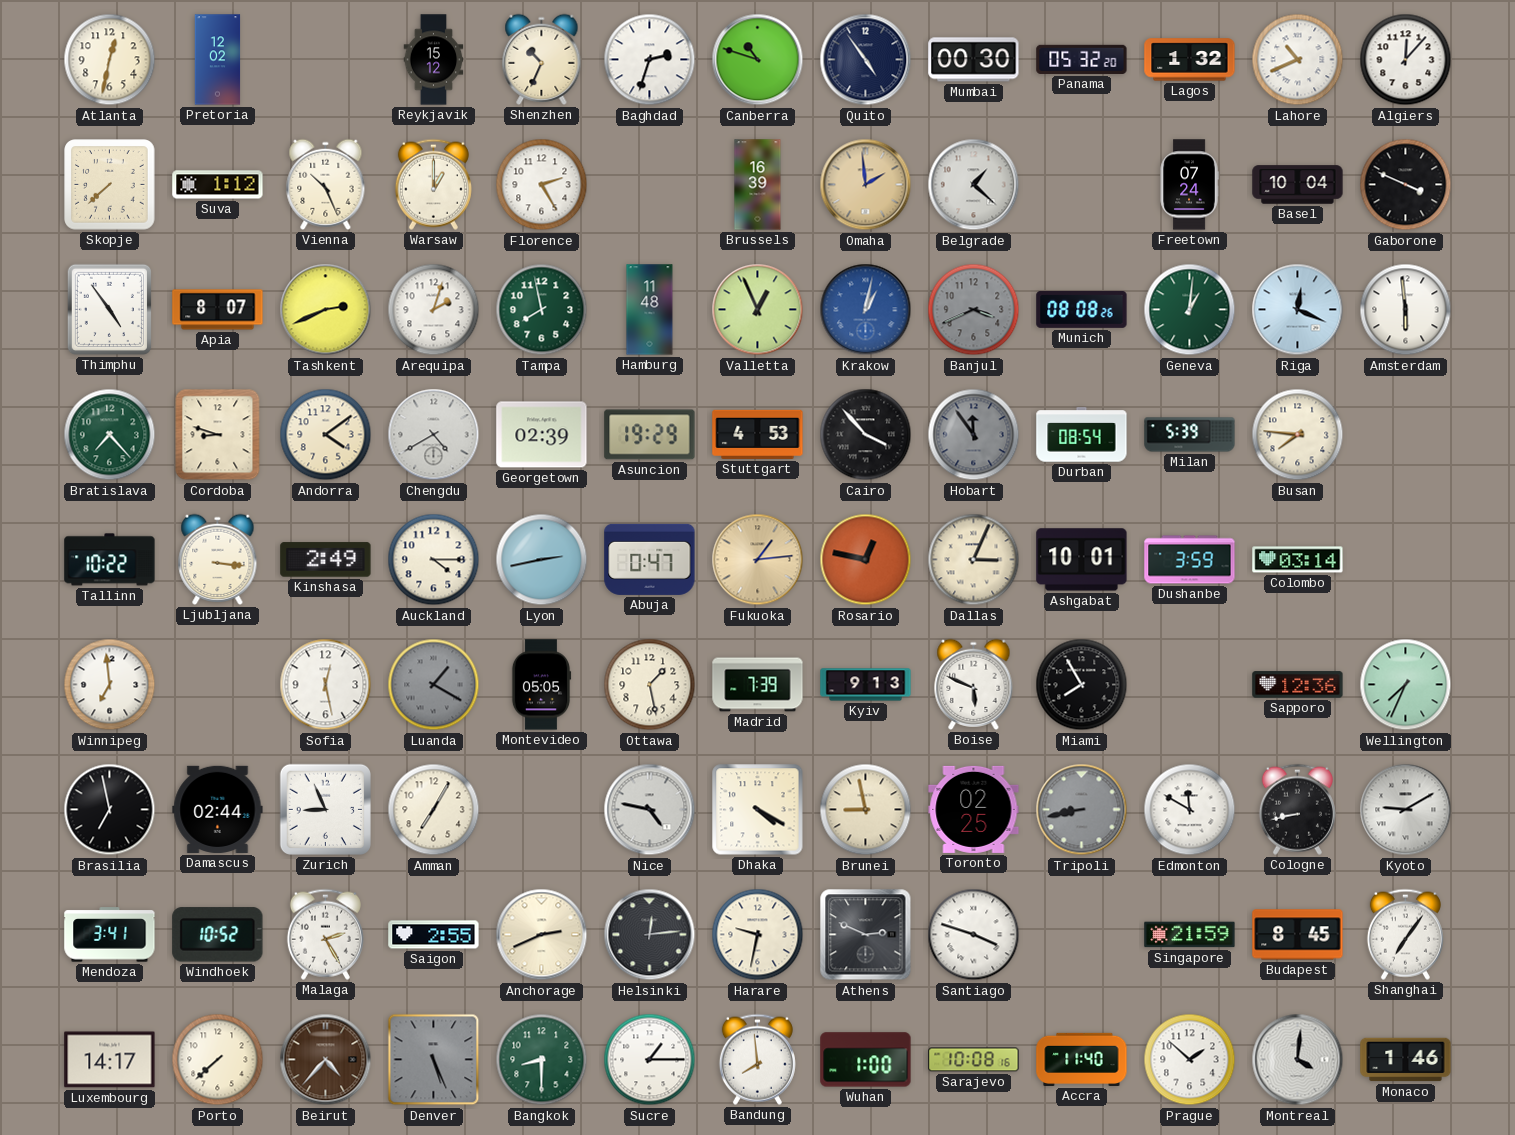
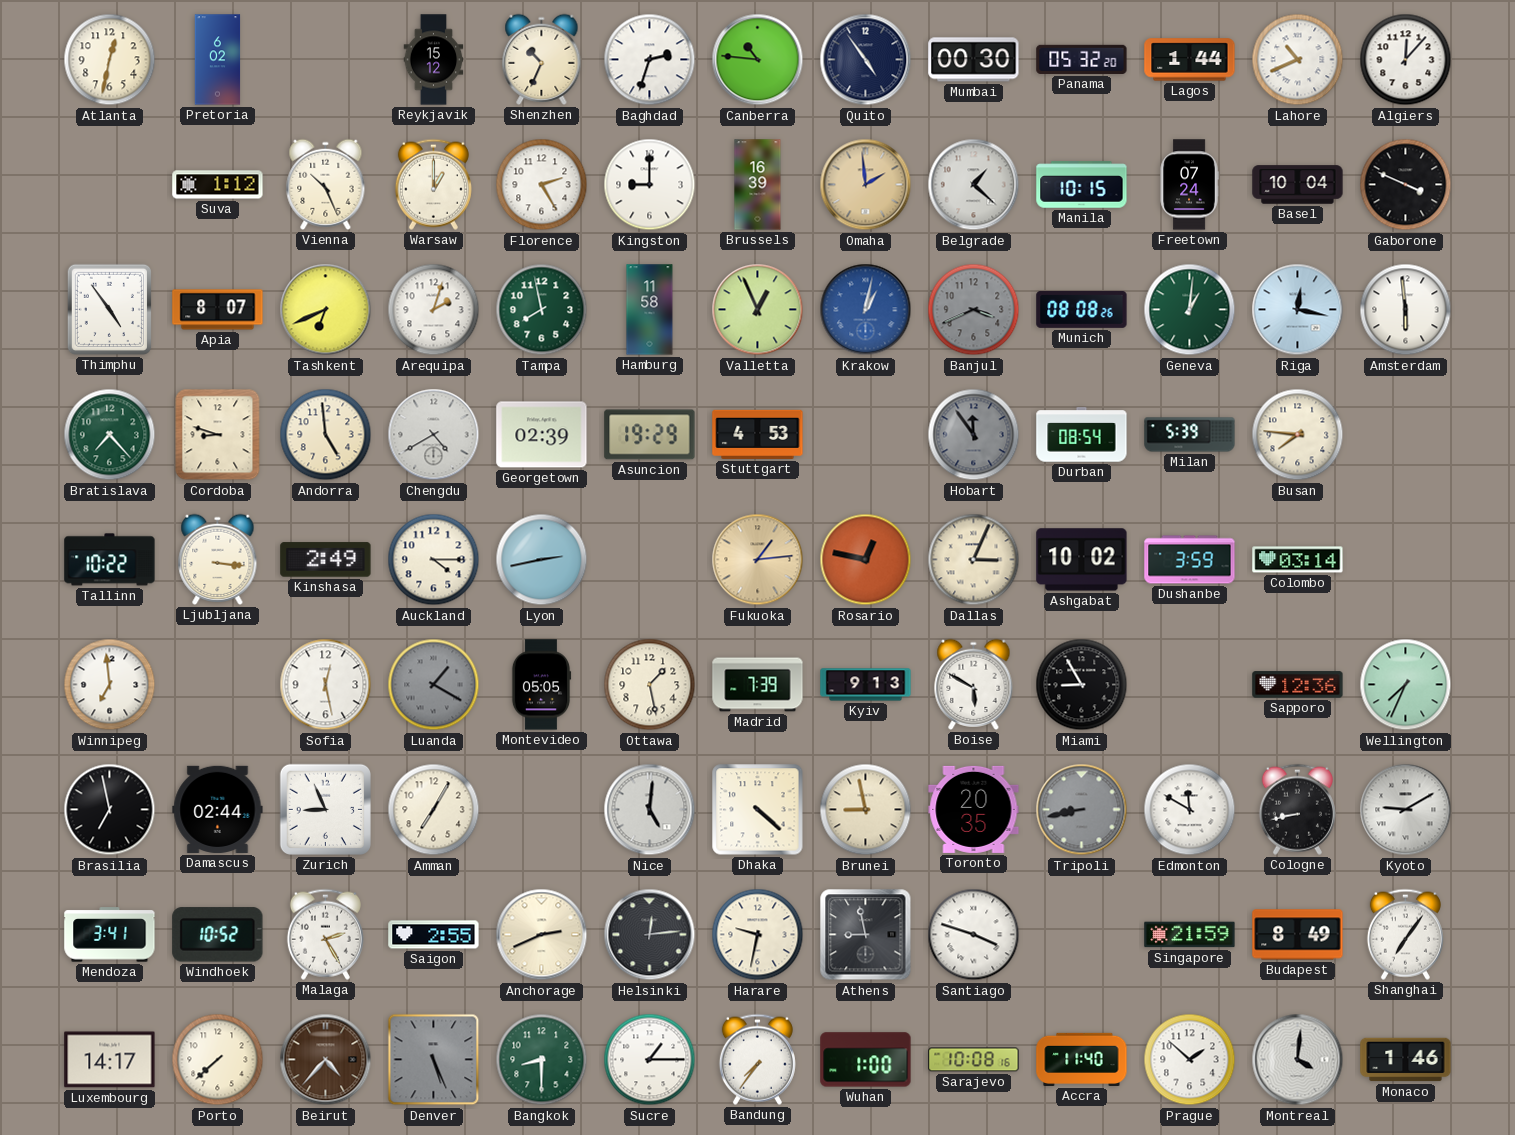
Pretoria: 12:02 -> 6:02
Canberra: 10:48 -> 10:46
Lagos: 1:32 -> 1:44
Skopje: 7:38 -> none
Kingston: none -> 9:00
Manila: none -> 10:15
Tashkent: 2:41 -> 6:41
Hamburg: 11:48 -> 11:58
Riga: 12:19 -> 12:17
Andorra: 4:09 -> 4:59
Cairo: 3:53 -> none
Abuja: 0:47 -> none
Ashgabat: 10:01 -> 10:02
Boise: 5:49 -> 5:50
Miami: 7:55 -> 8:55
Nice: 4:47 -> 5:01
Dhaka: 4:20 -> 4:22
Toronto: 02:25 -> 20:35
Athens: 2:49 -> 8:58
Budapest: 8:45 -> 8:49
Bandung: 7:59 -> 7:36
